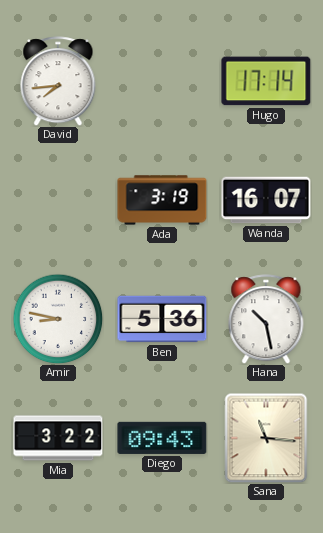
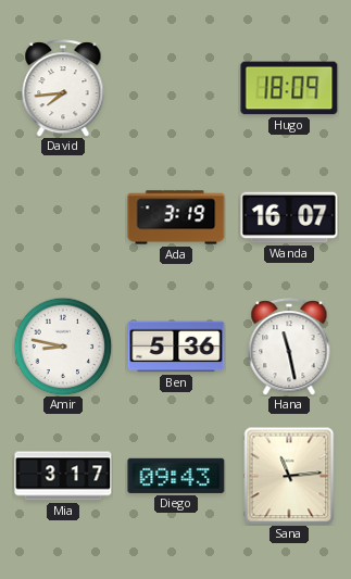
Hugo: 17:14 -> 18:09
Hana: 10:28 -> 11:28
Mia: 3:22 -> 3:17
Sana: 11:16 -> 11:14
